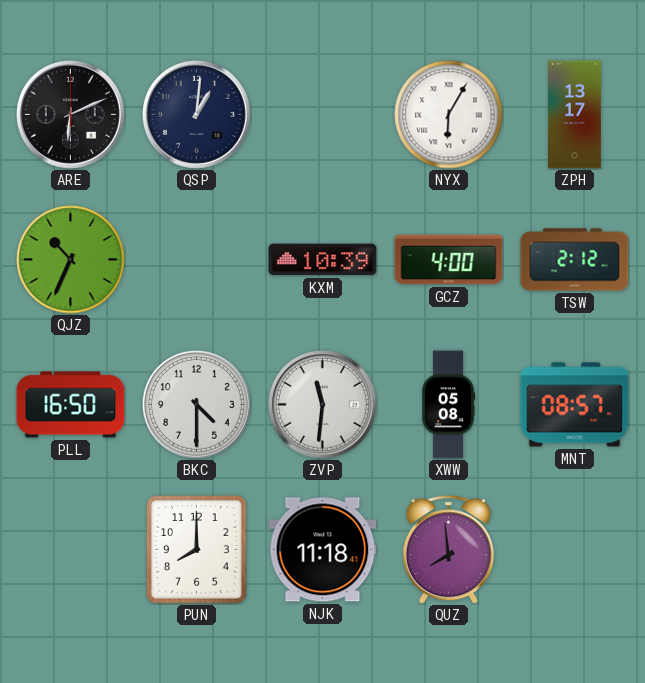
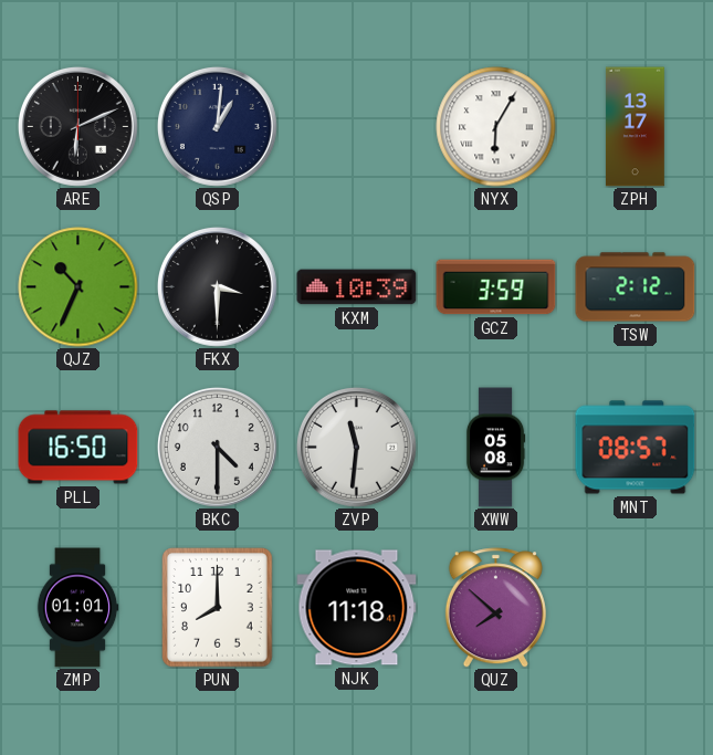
FKX: none -> 3:30
GCZ: 4:00 -> 3:59
ZMP: none -> 01:01
QUZ: 7:59 -> 7:52
